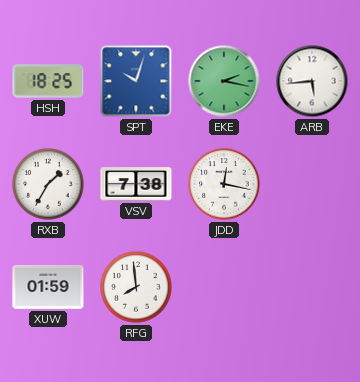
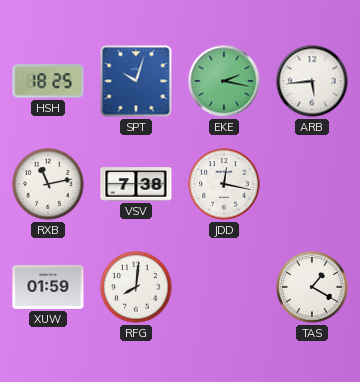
RXB: 1:35 -> 11:13
RFG: 7:59 -> 8:01
TAS: none -> 1:20
